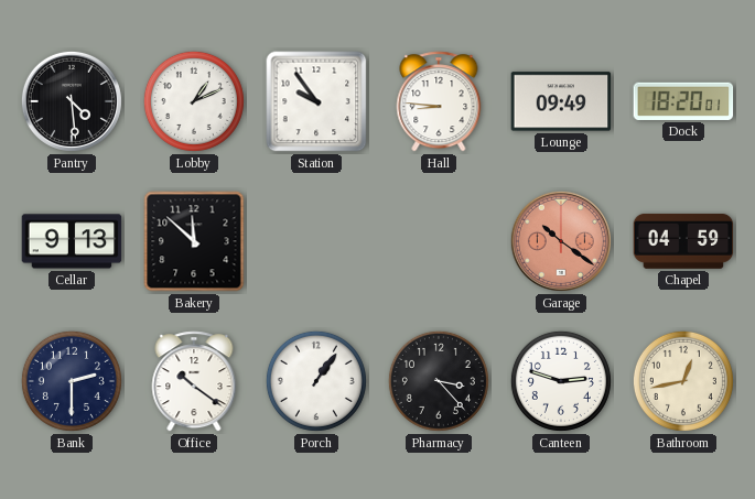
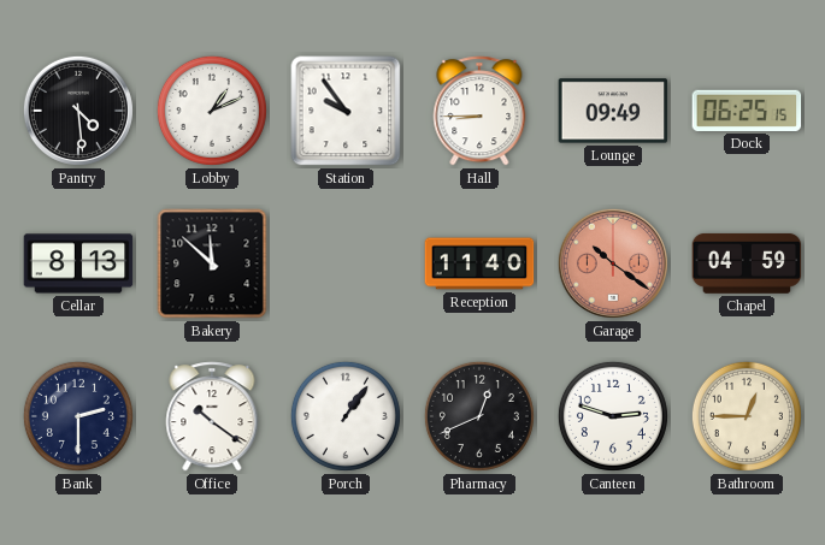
Hall: 8:46 -> 8:45
Dock: 18:20 -> 06:25
Cellar: 9:13 -> 8:13
Reception: none -> 11:40
Pharmacy: 3:23 -> 12:41
Bathroom: 12:43 -> 12:45
